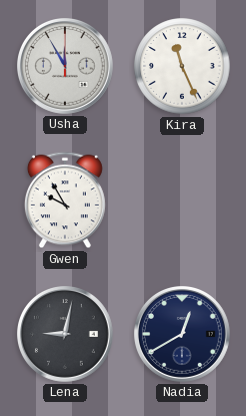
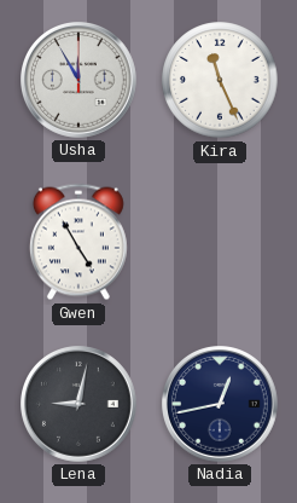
Gwen: 9:55 -> 4:55
Nadia: 12:40 -> 12:43
